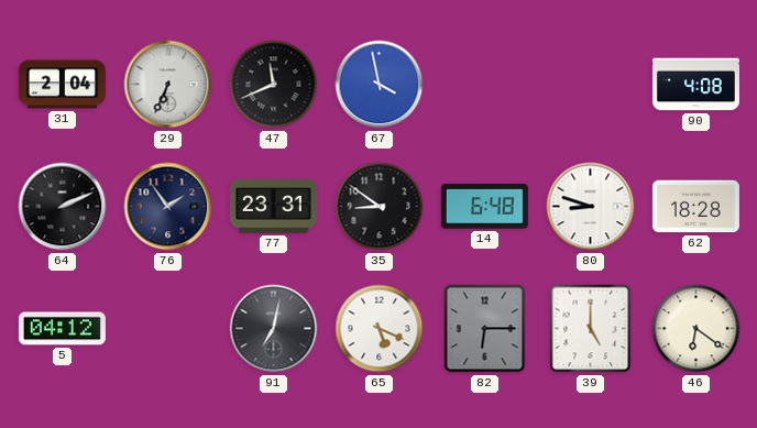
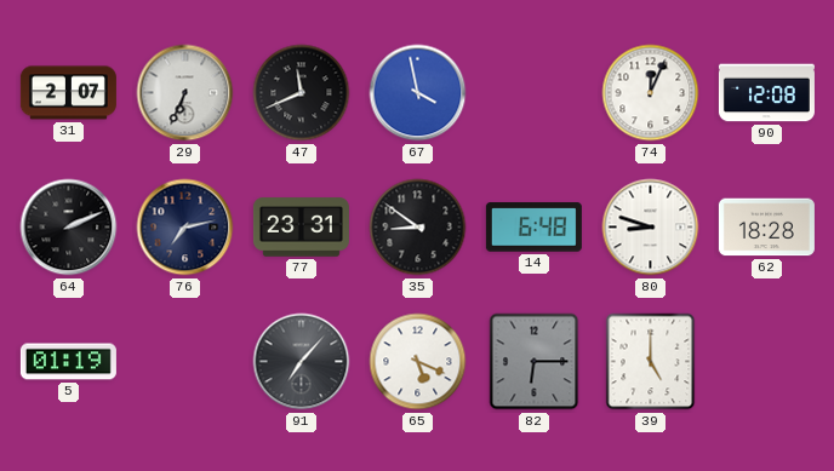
31: 2:04 -> 2:07
74: none -> 12:04
90: 4:08 -> 12:08
76: 1:54 -> 7:13
5: 04:12 -> 01:19
91: 7:02 -> 7:07
46: 6:21 -> none
